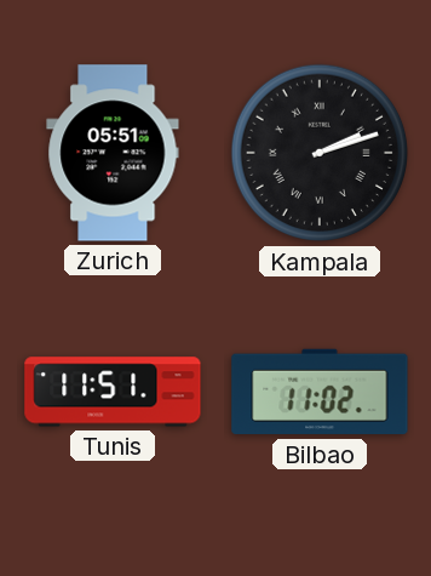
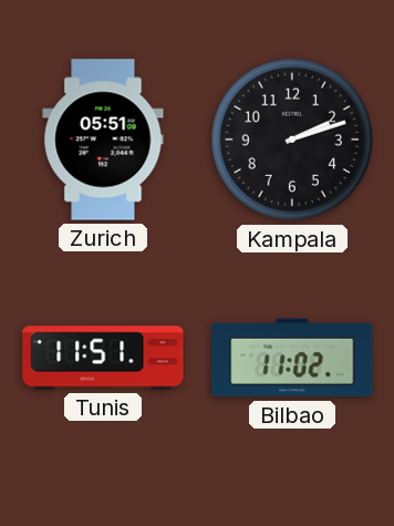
Kampala numerals: Roman -> Arabic
